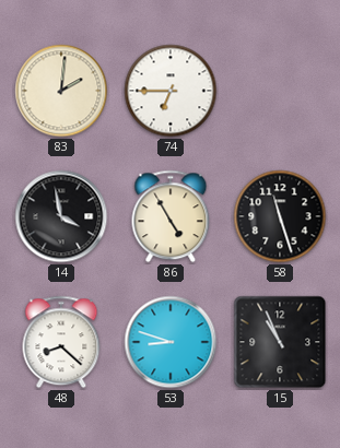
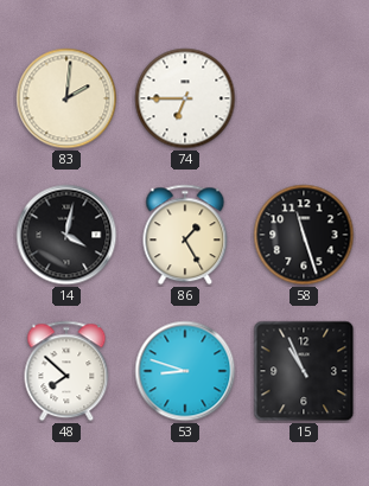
14: 3:58 -> 4:02
86: 4:55 -> 1:25
48: 8:22 -> 7:52
